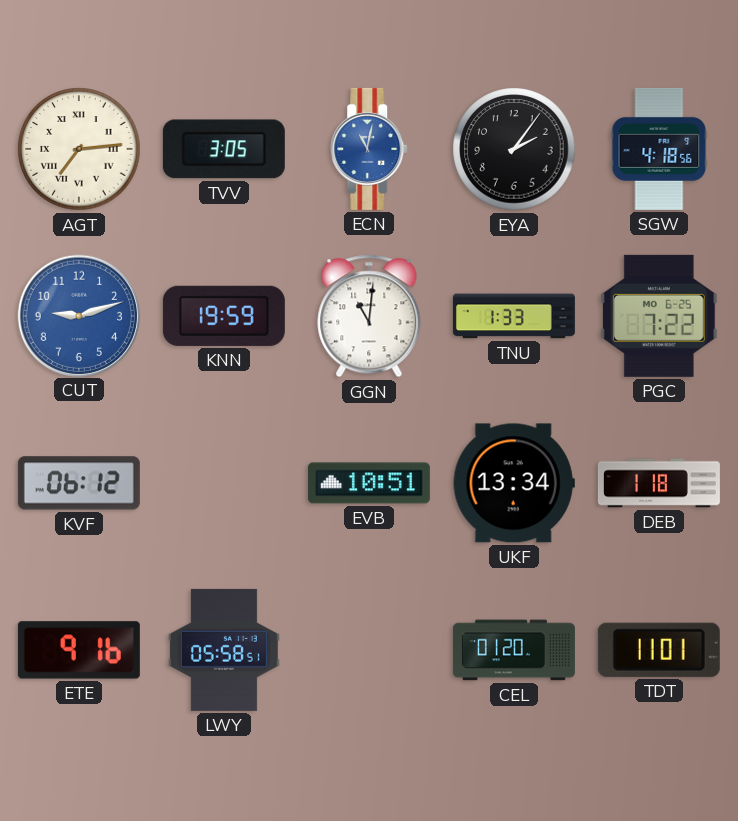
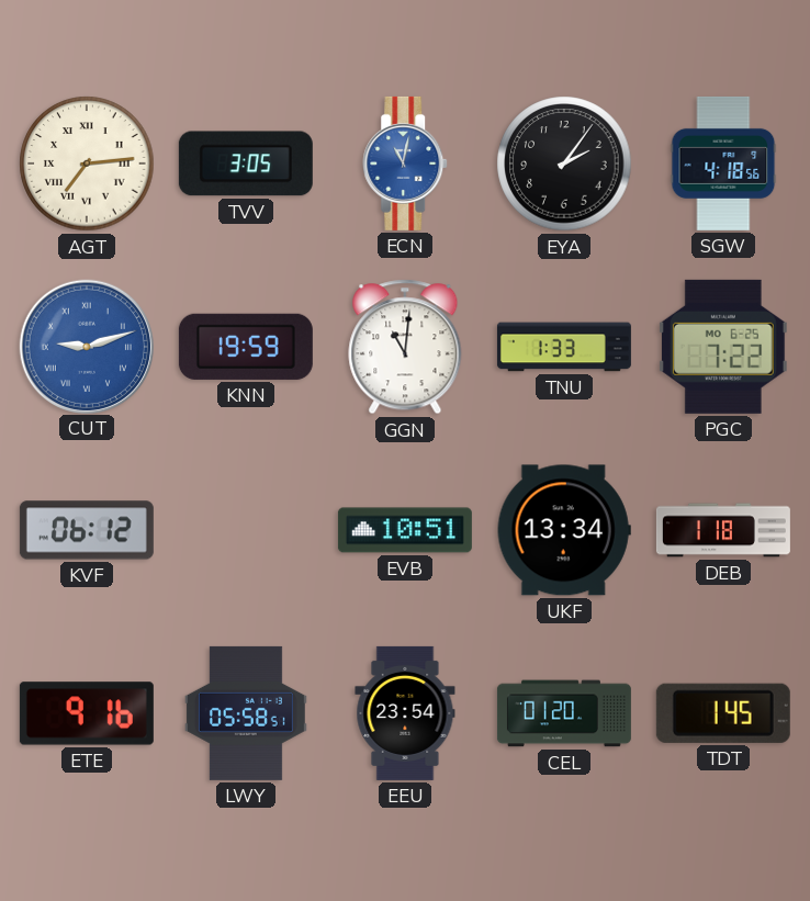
CUT numerals: Arabic -> Roman
EEU: none -> 23:54
TDT: 11:01 -> 1:45
